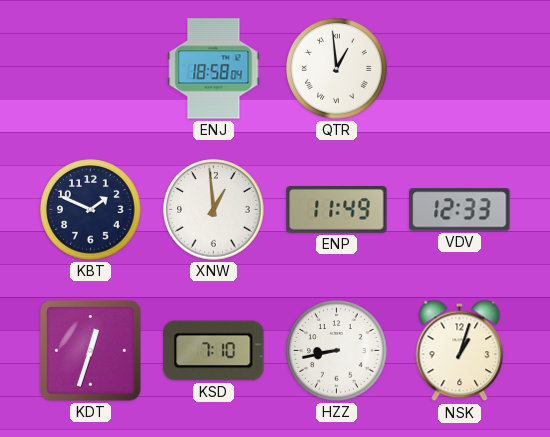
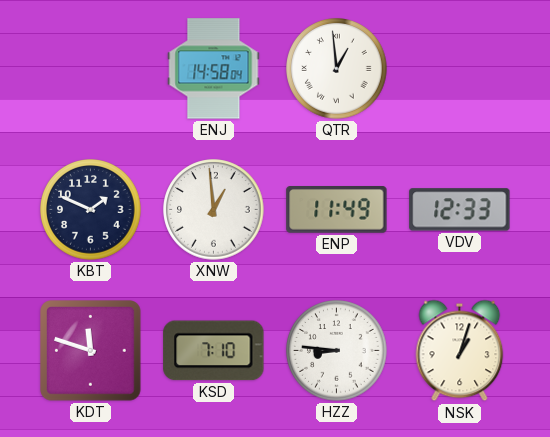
ENJ: 18:58 -> 14:58
KDT: 12:33 -> 11:48
HZZ: 8:43 -> 8:46
